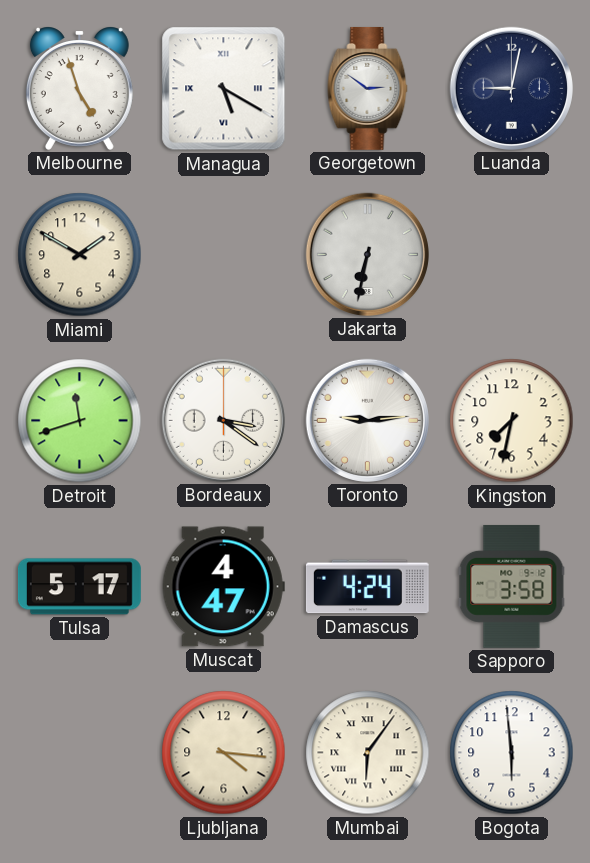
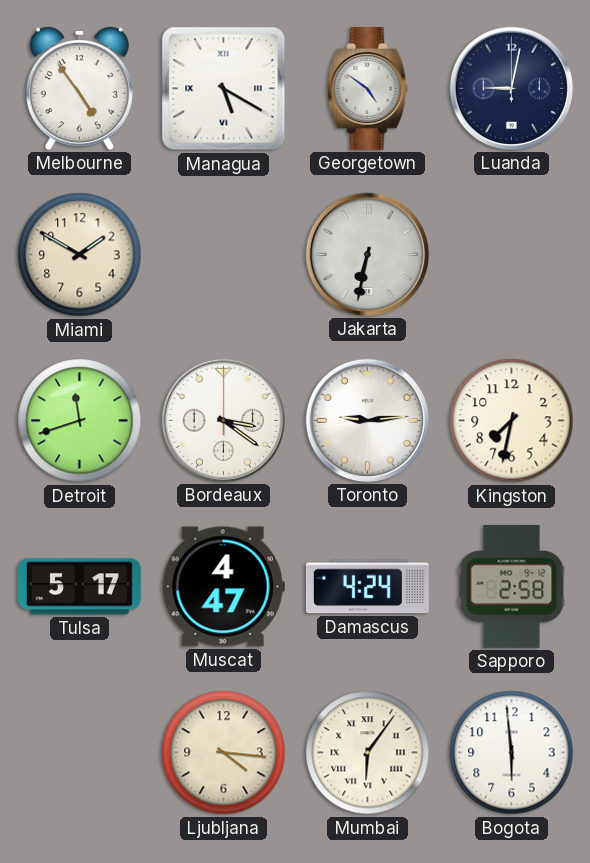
Melbourne: 4:57 -> 4:54
Georgetown: 2:51 -> 4:51
Sapporo: 3:58 -> 2:58
